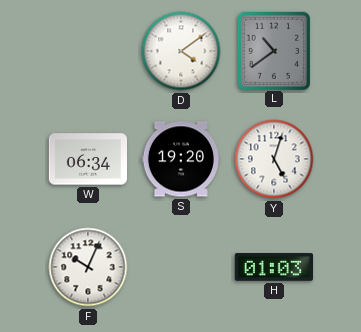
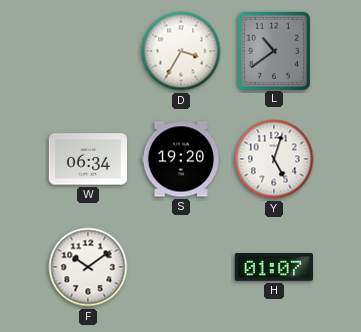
D: 4:09 -> 3:35
F: 10:04 -> 10:09
H: 01:03 -> 01:07
